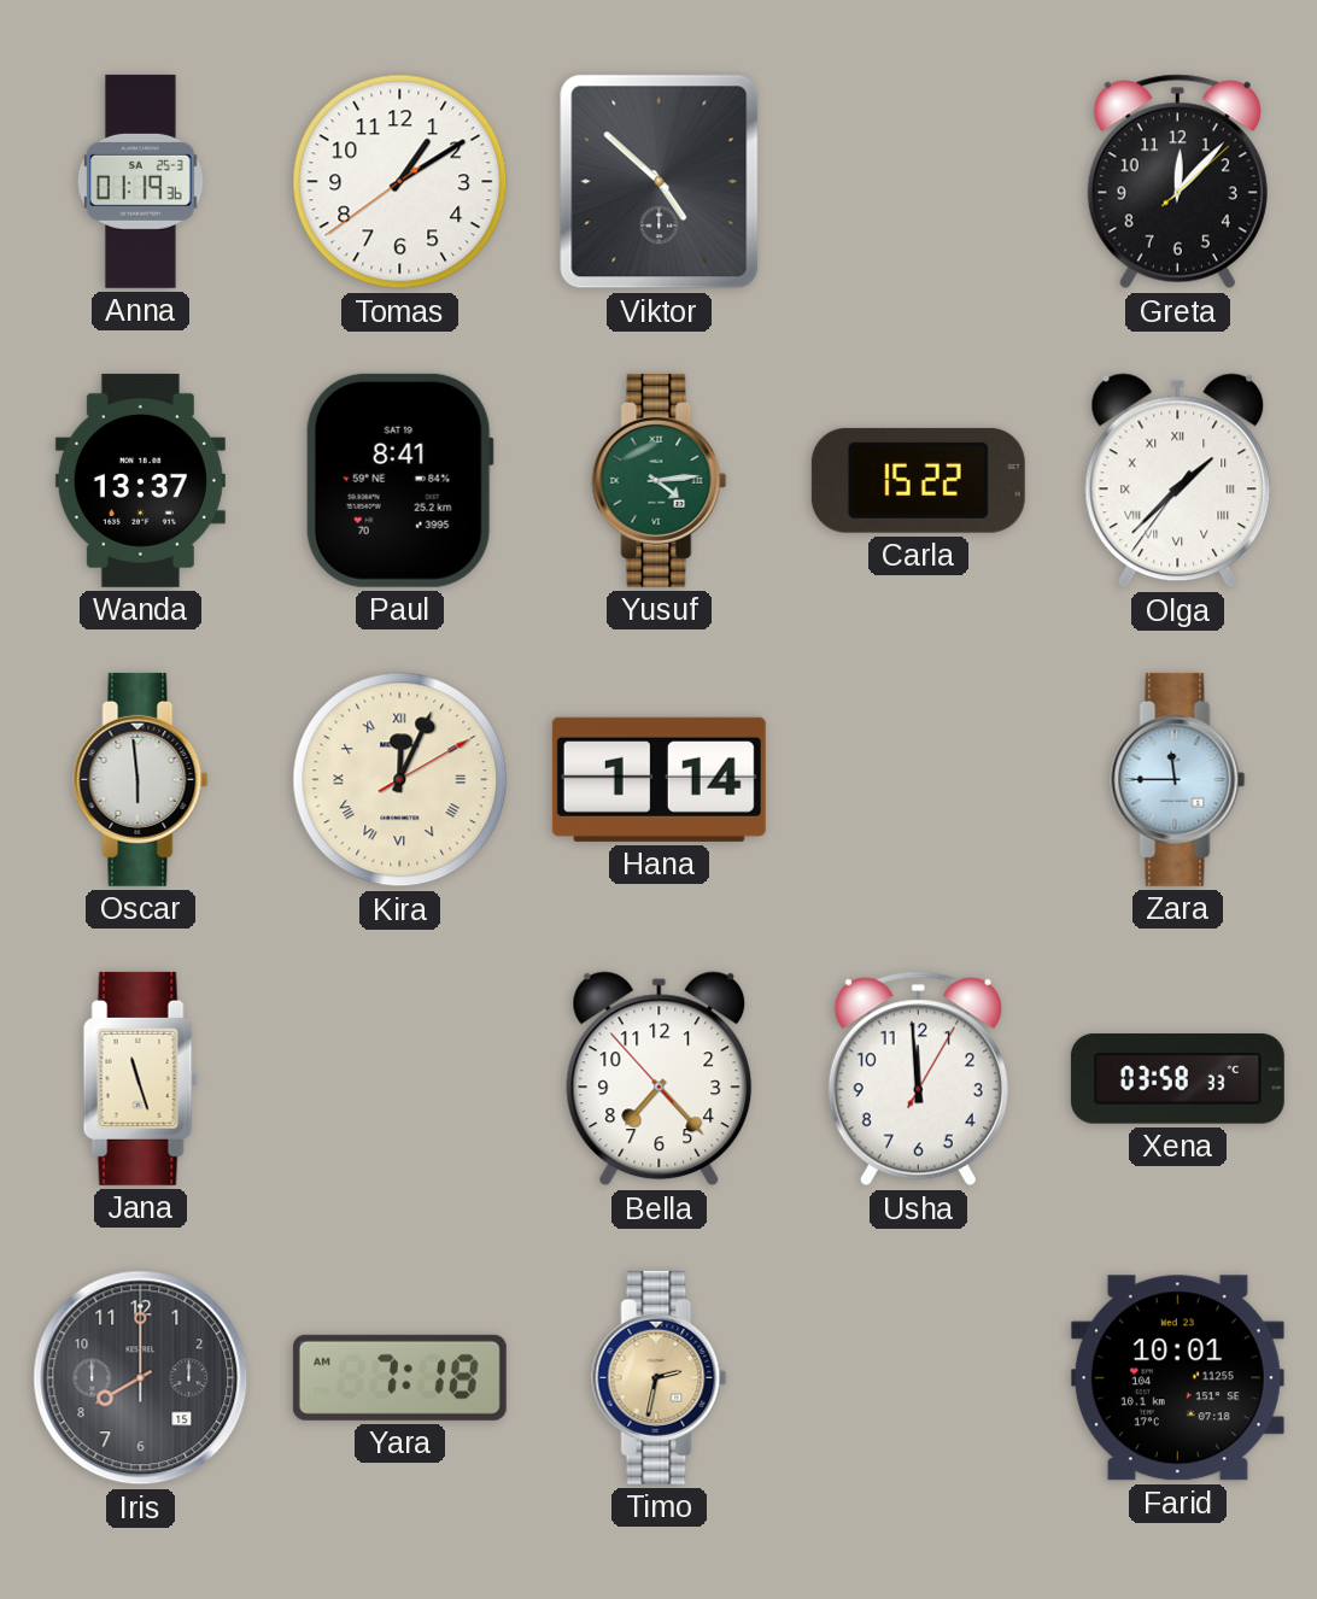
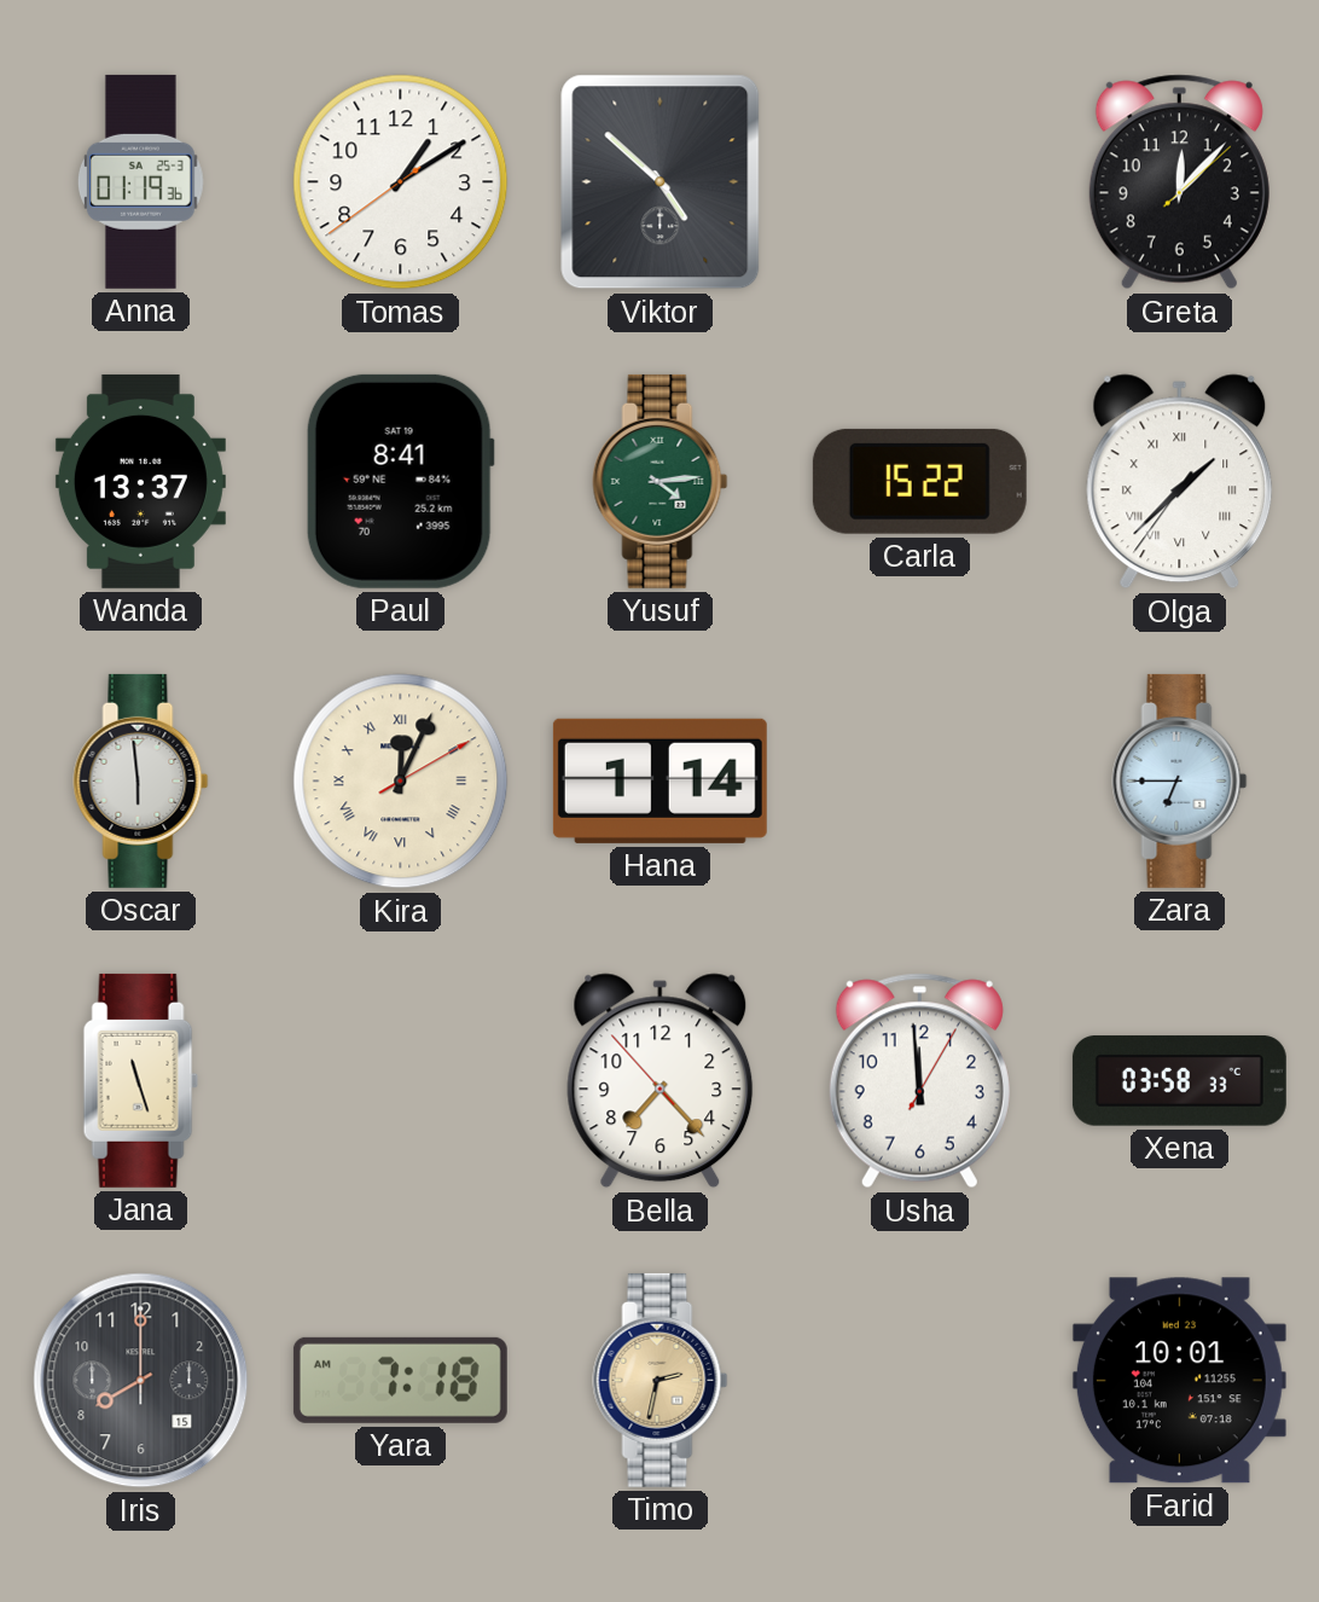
Zara: 11:45 -> 6:45
